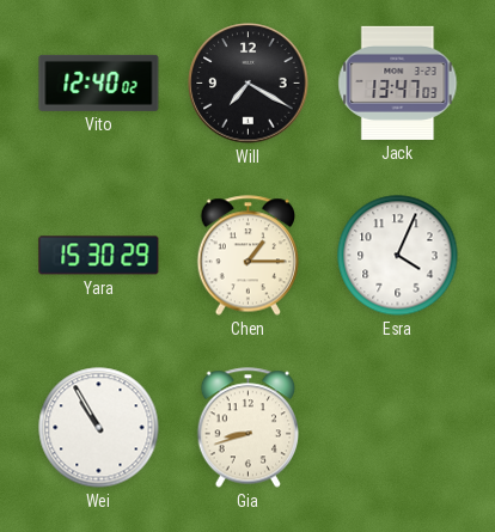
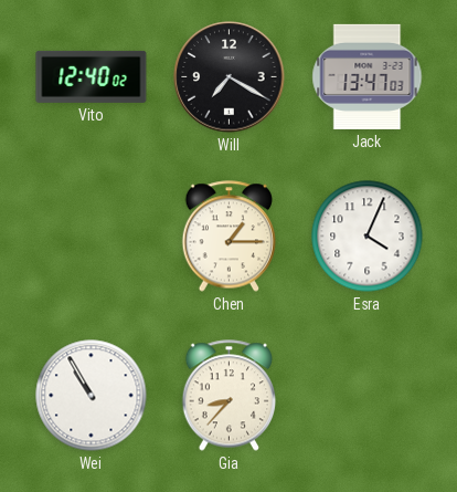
Yara: 15:30 -> none
Gia: 8:42 -> 8:37
